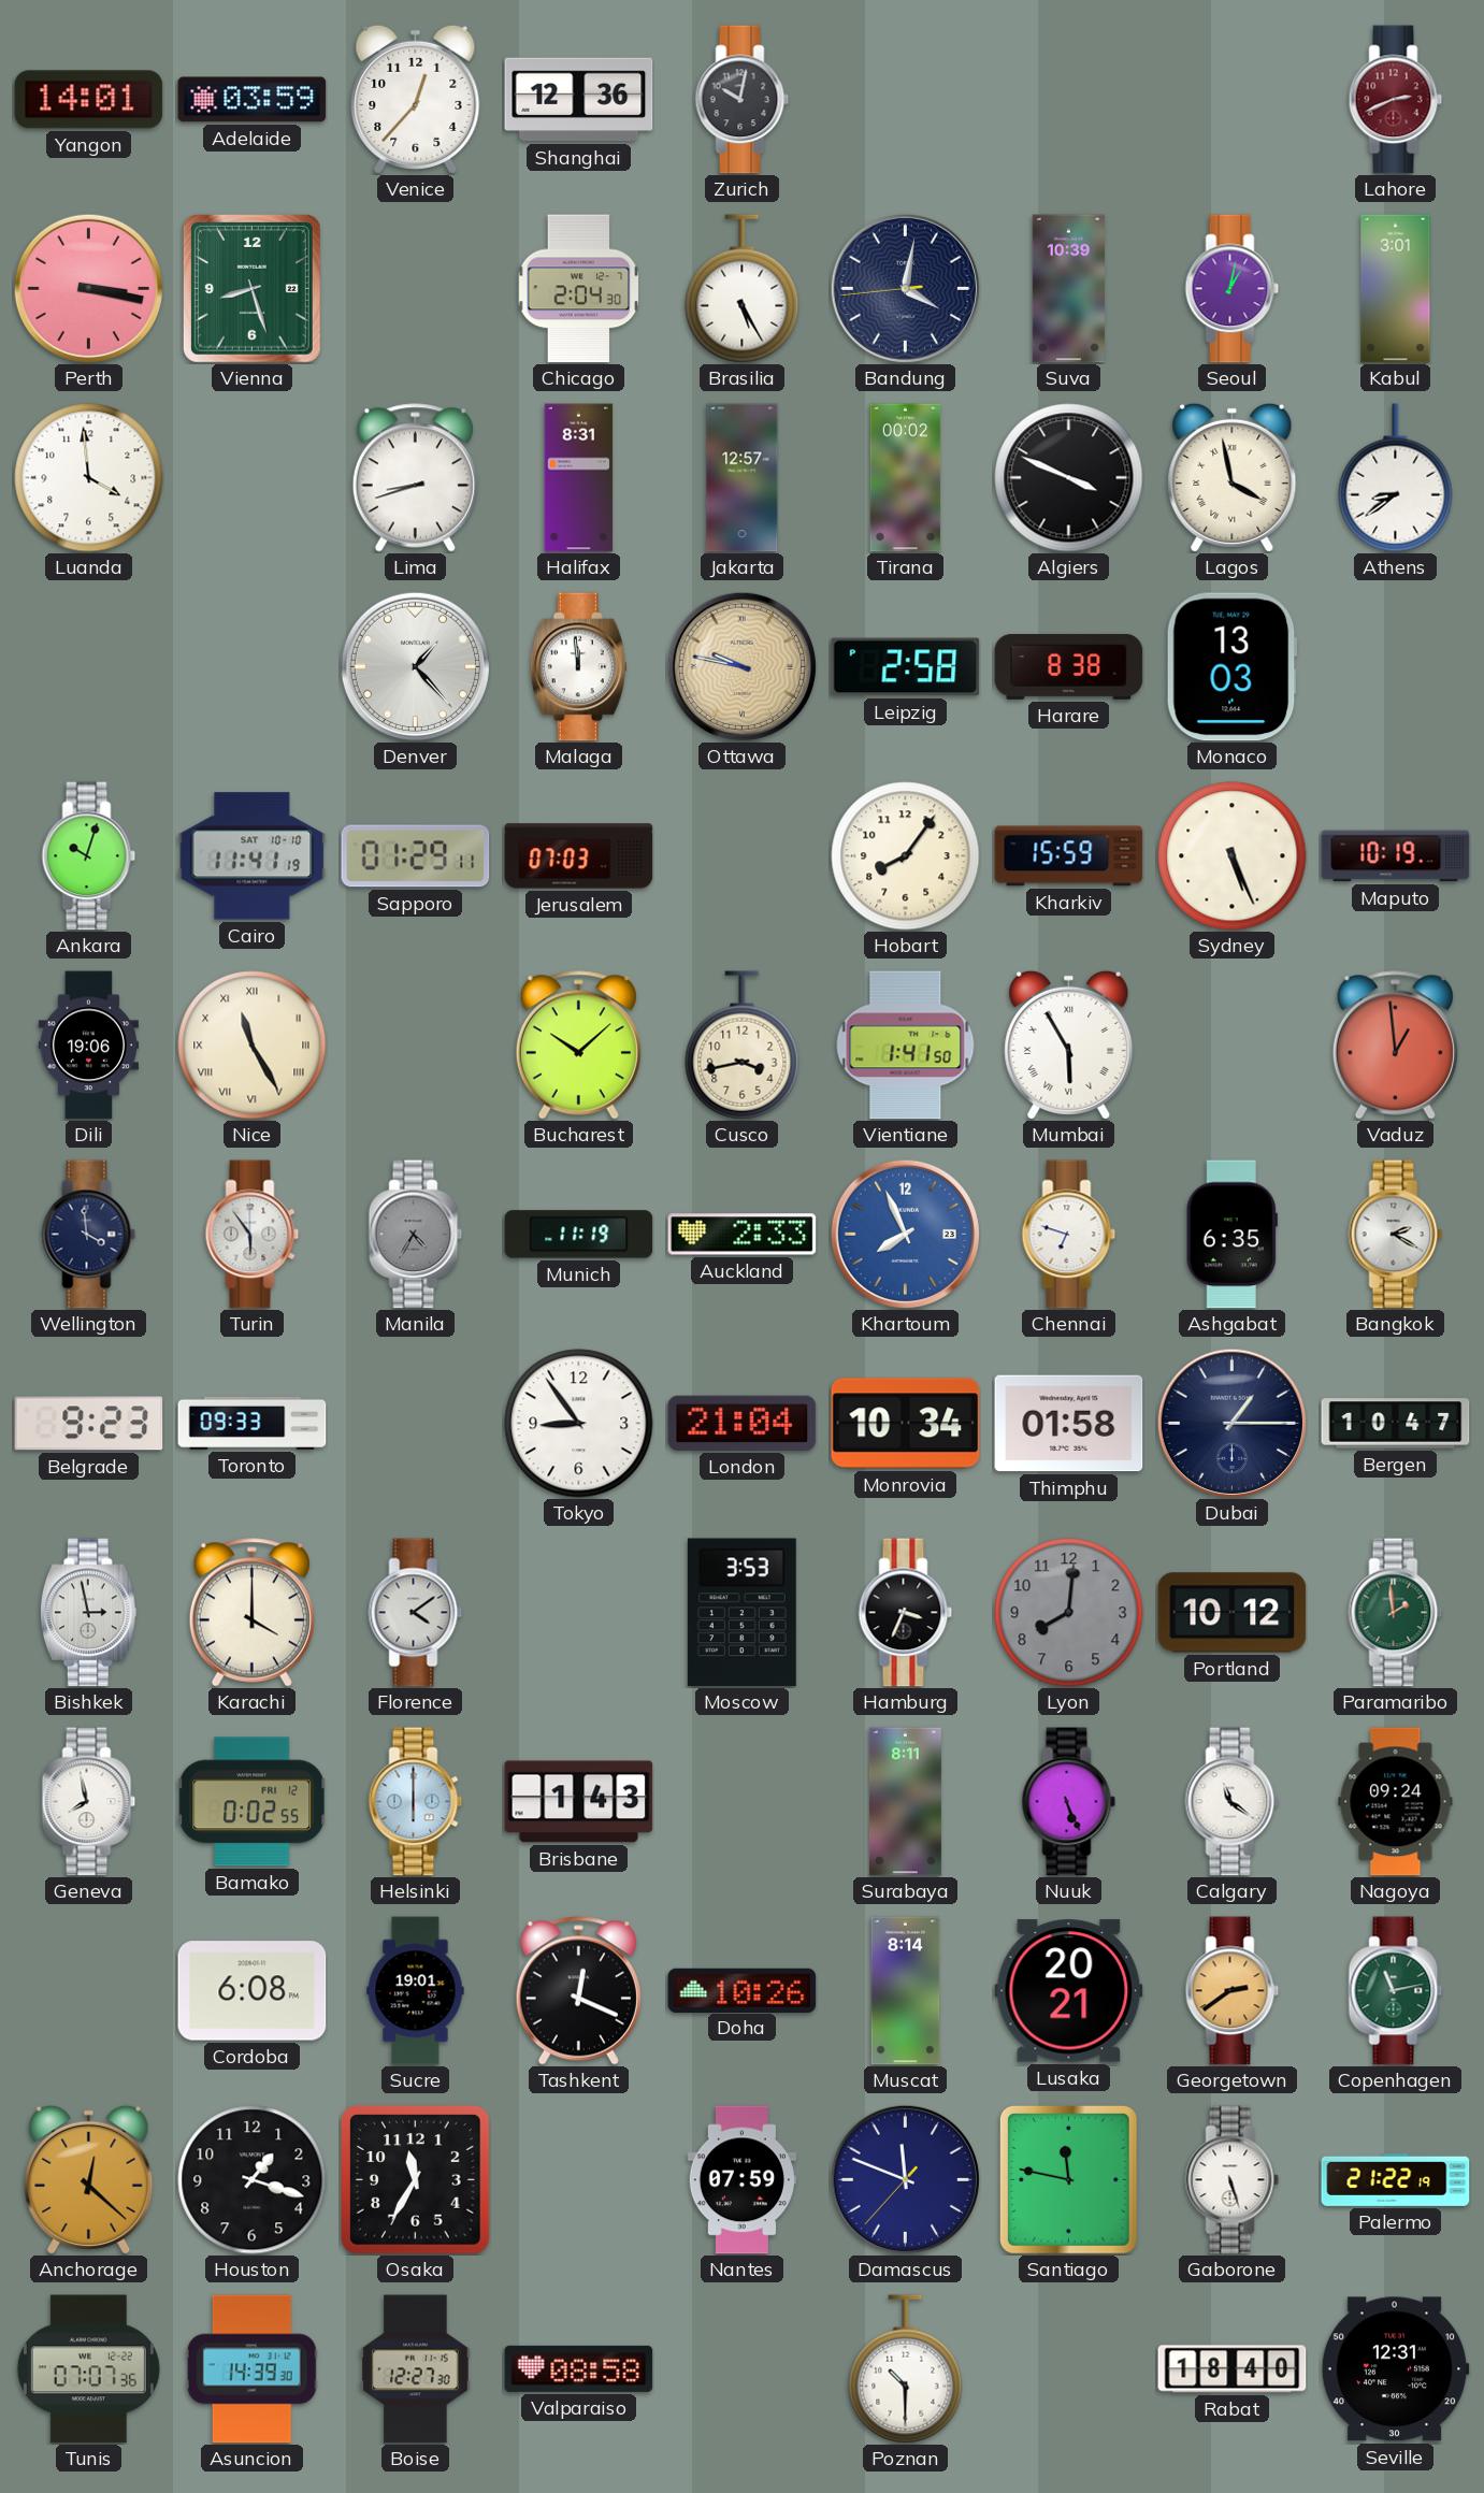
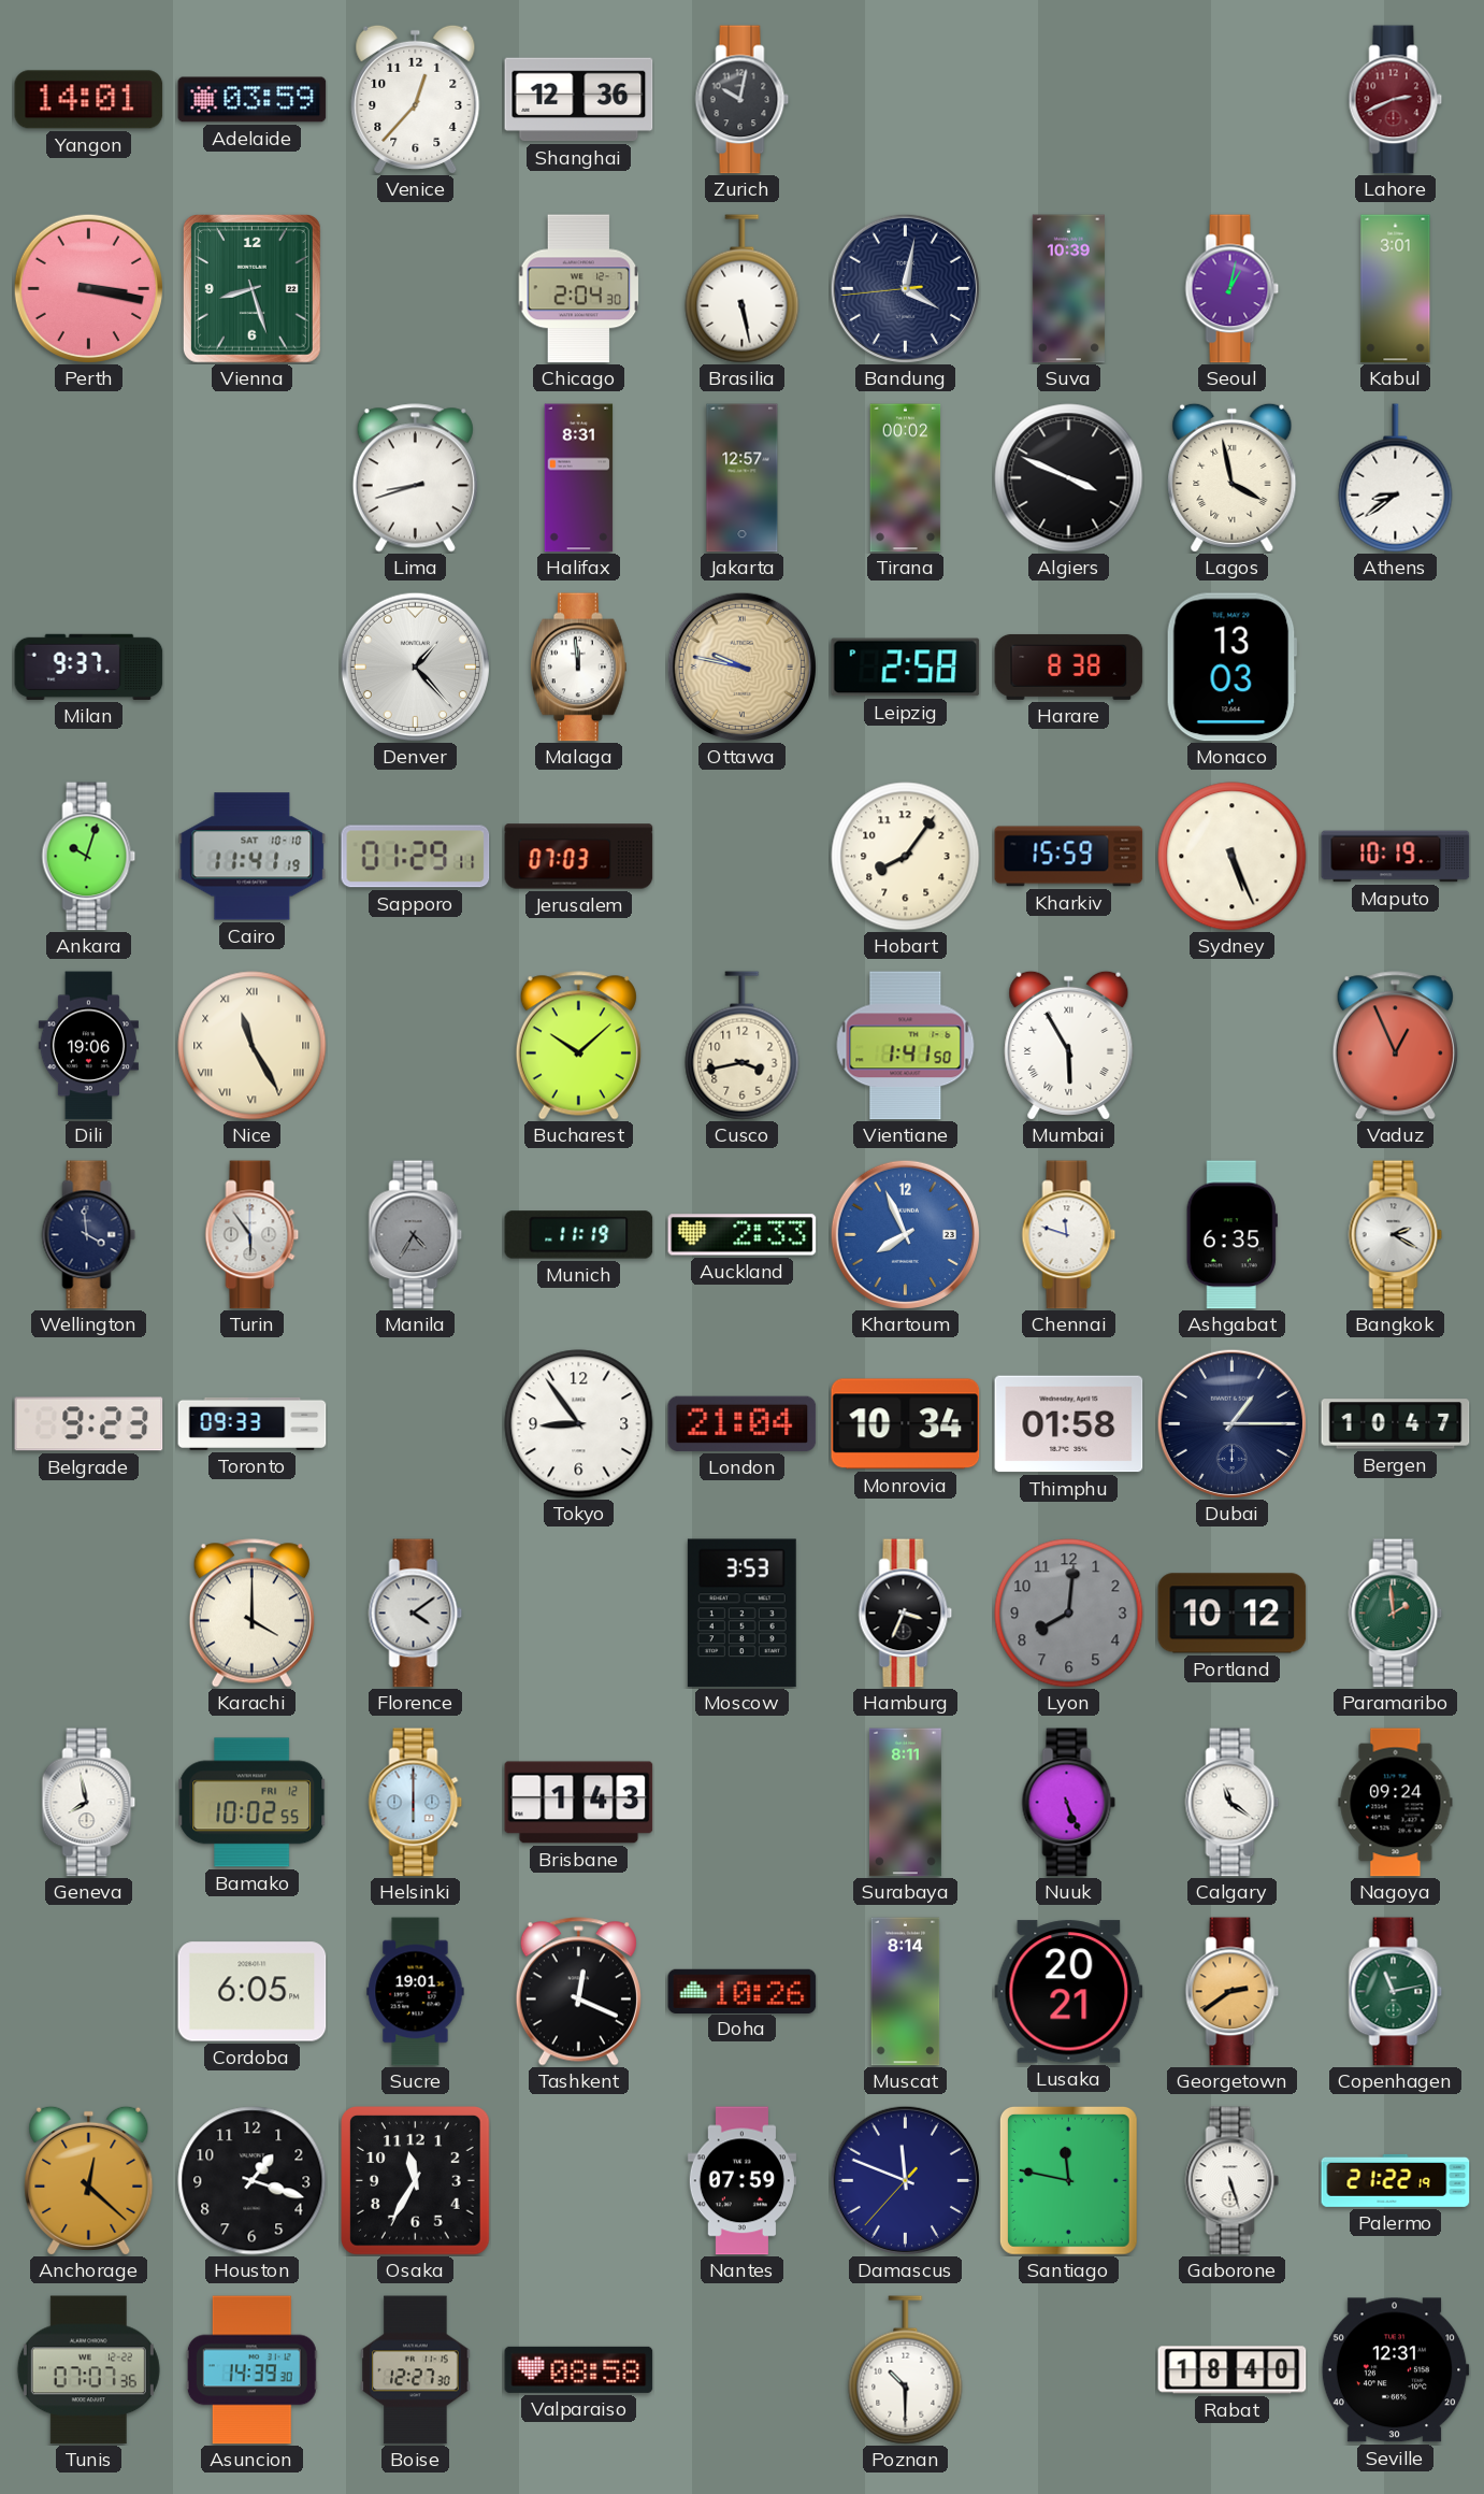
Brasilia: 5:25 -> 5:28
Luanda: 3:59 -> none
Milan: none -> 9:37
Vaduz: 12:59 -> 12:56
Chennai: 6:48 -> 11:48
Bishkek: 2:58 -> none
Bamako: 0:02 -> 10:02
Cordoba: 6:08 -> 6:05
